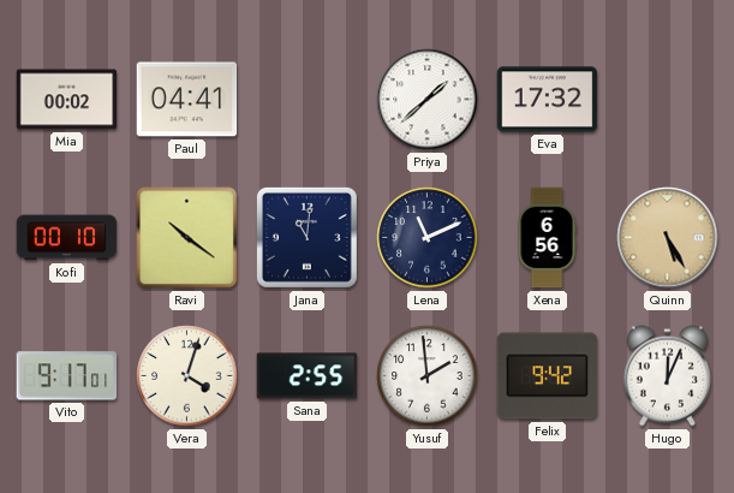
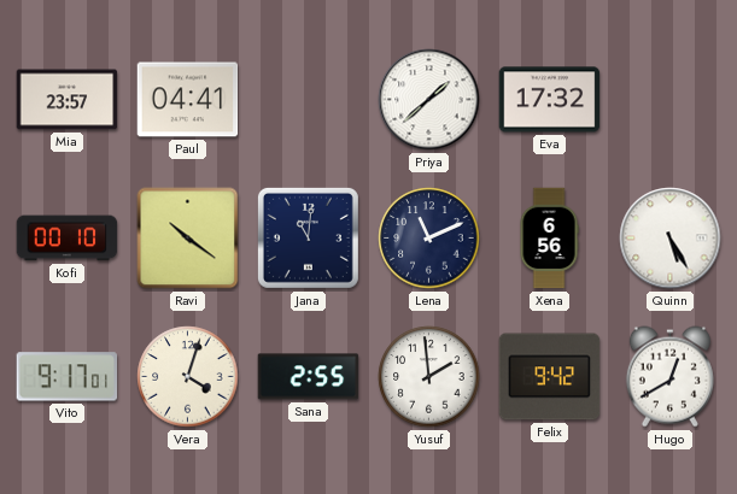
Mia: 00:02 -> 23:57
Quinn dial: champagne -> white
Hugo: 12:04 -> 12:40
